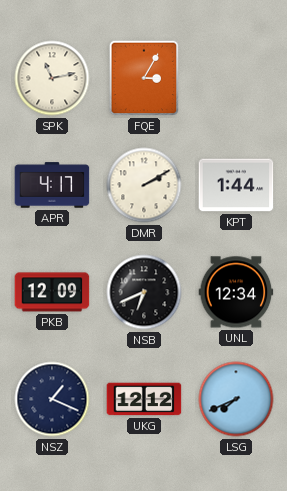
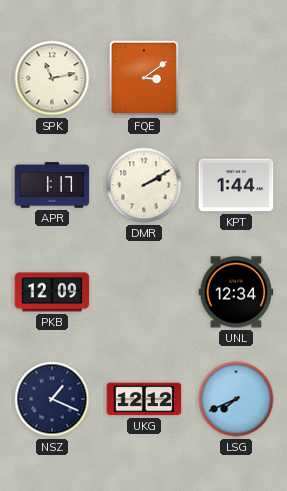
FQE: 3:05 -> 3:09
APR: 4:17 -> 1:17
NSB: 6:41 -> none
